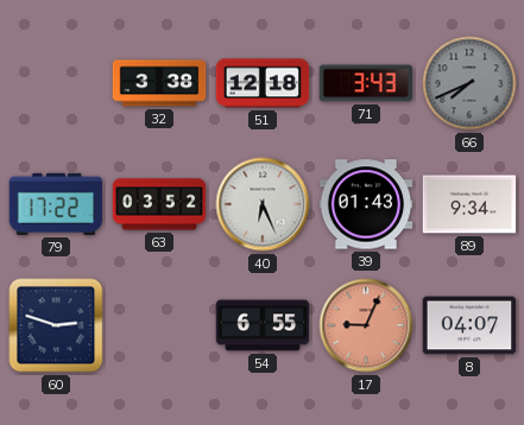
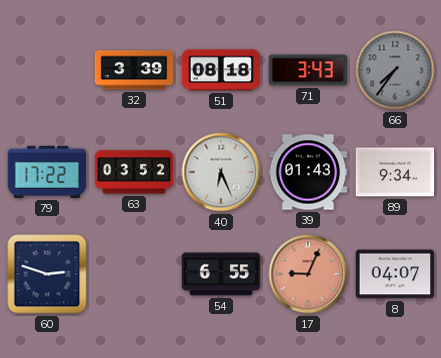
32: 3:38 -> 3:39
51: 12:18 -> 08:18
66: 7:41 -> 7:36
